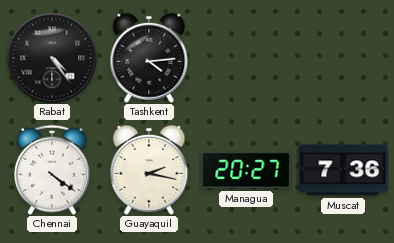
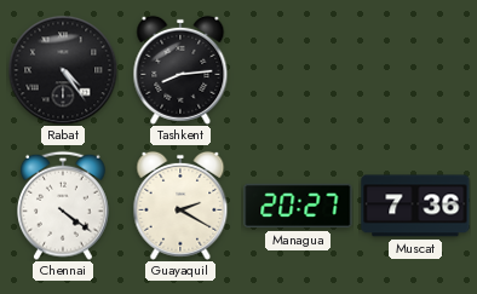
Tashkent: 4:14 -> 8:14
Guayaquil: 2:17 -> 2:20
